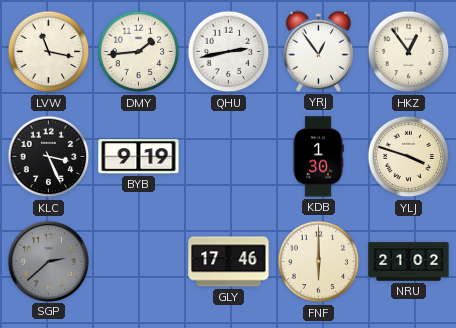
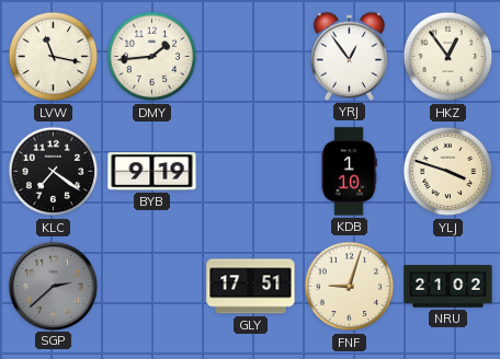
QHU: 2:43 -> none
KLC: 3:26 -> 7:21
KDB: 1:30 -> 1:10
GLY: 17:46 -> 17:51
FNF: 6:00 -> 9:03
